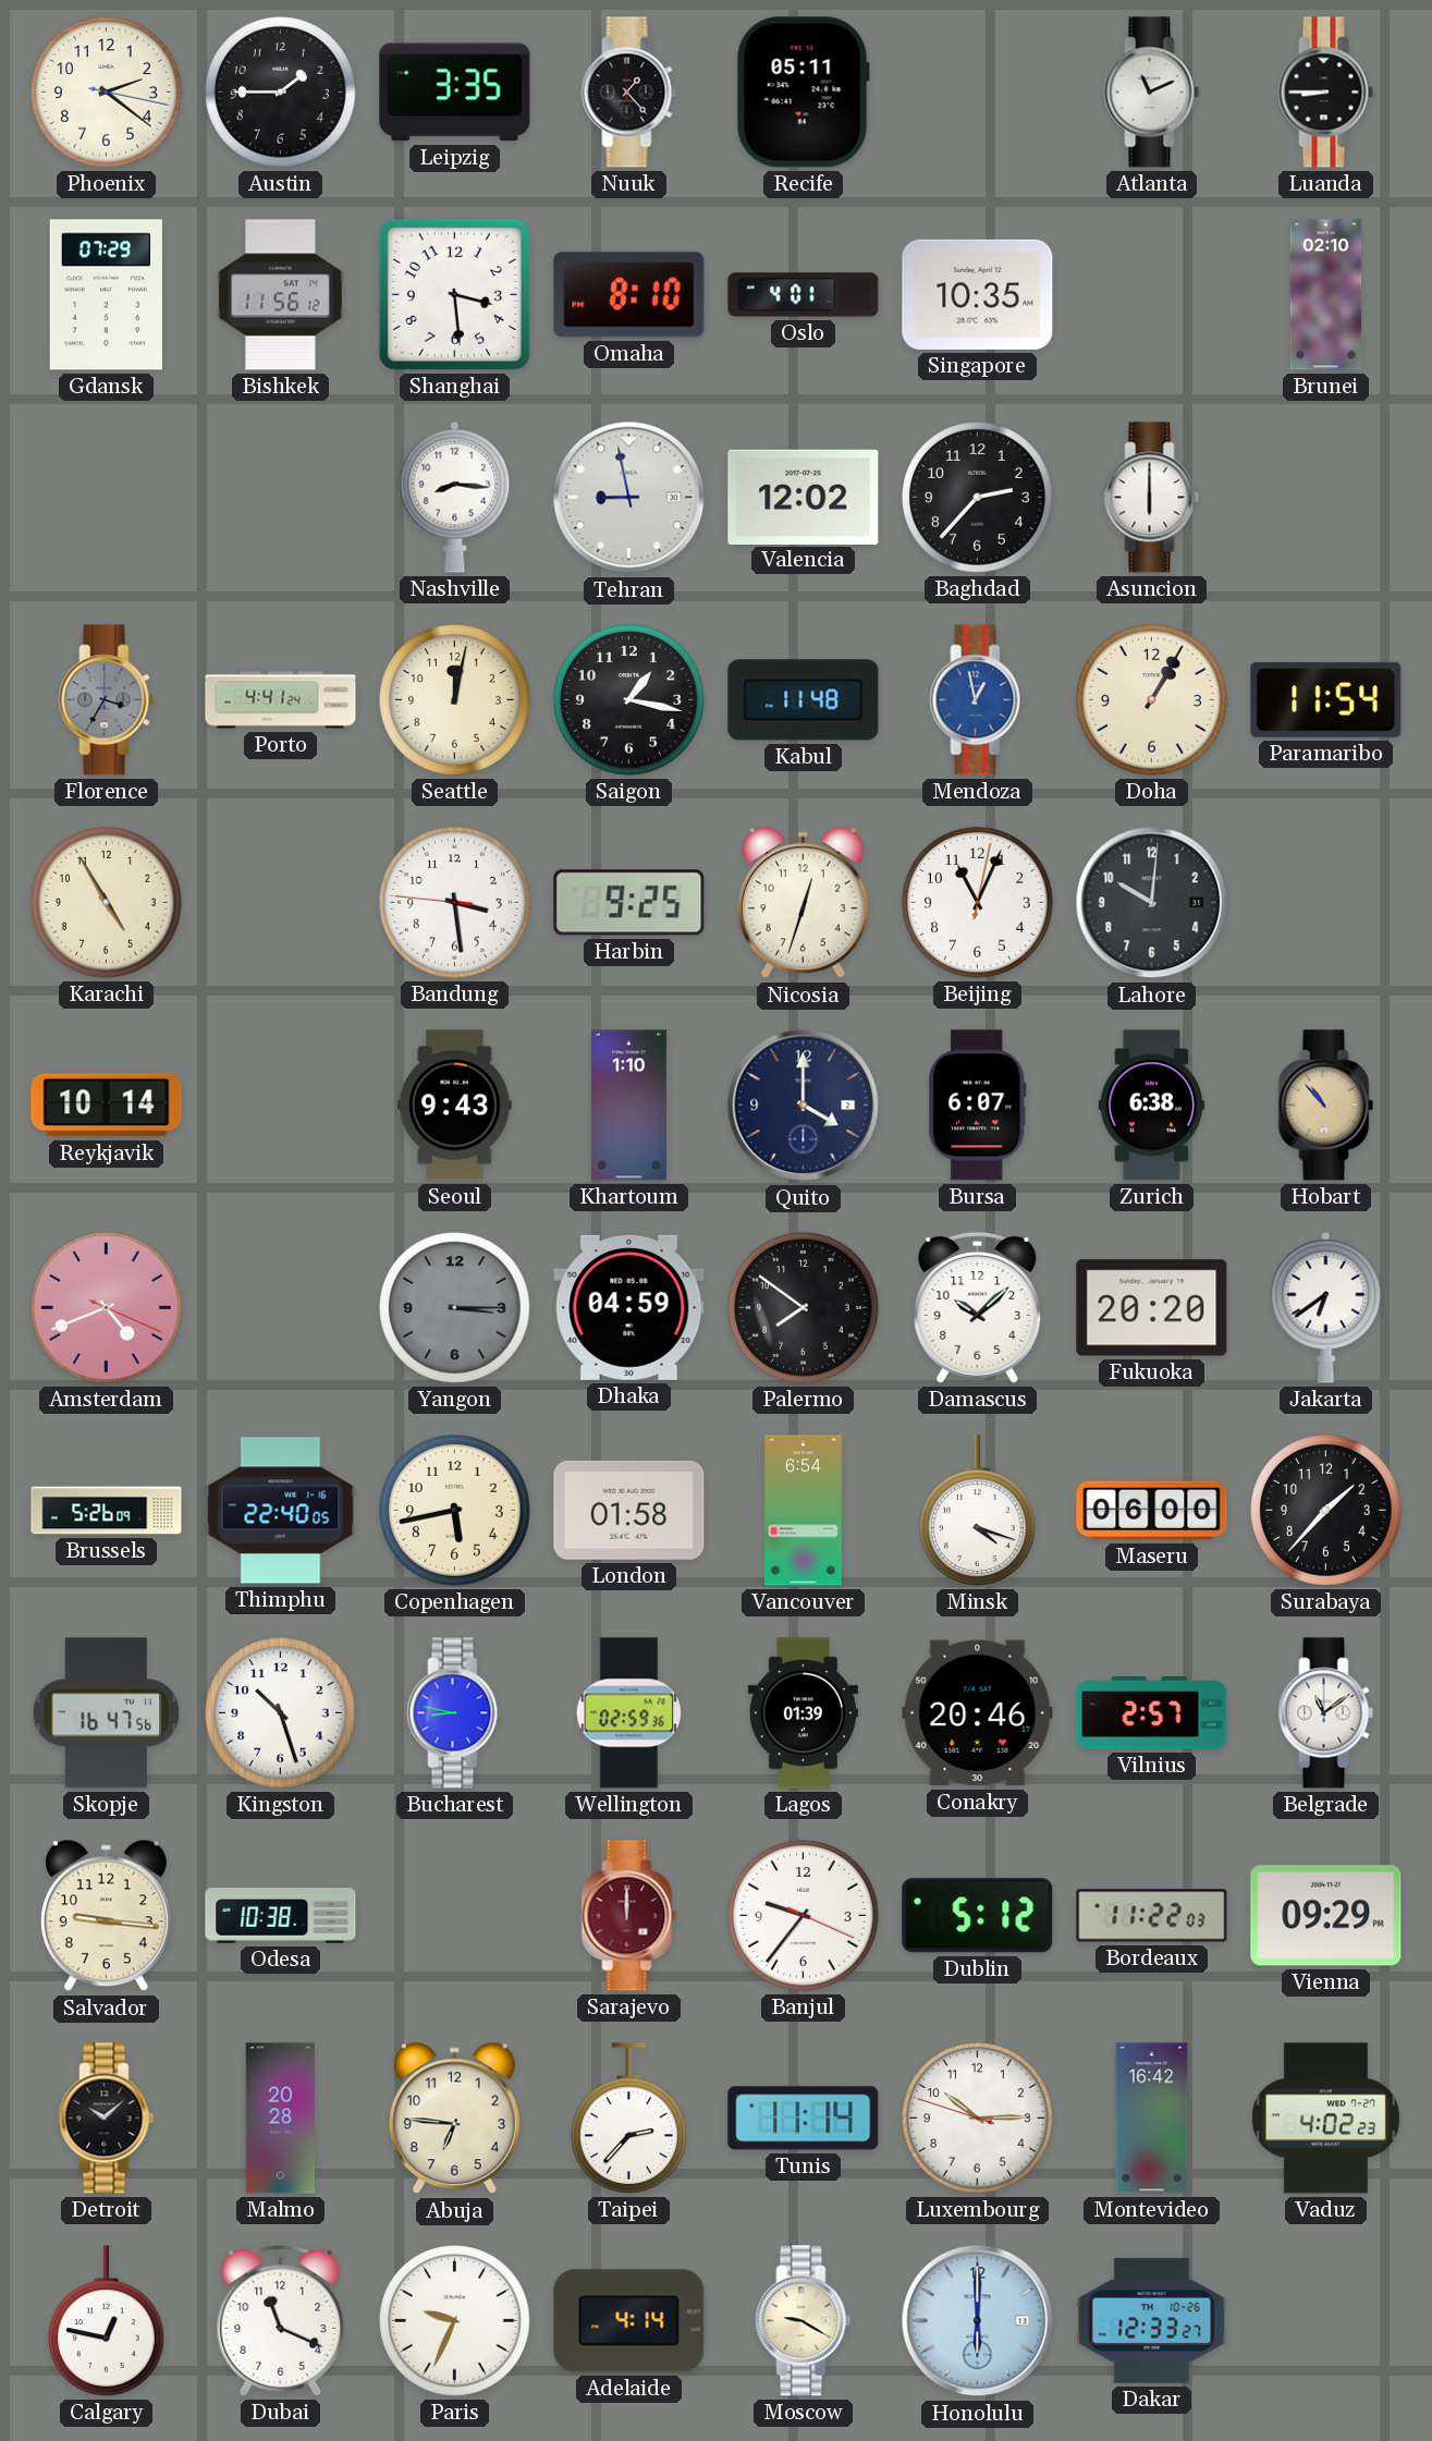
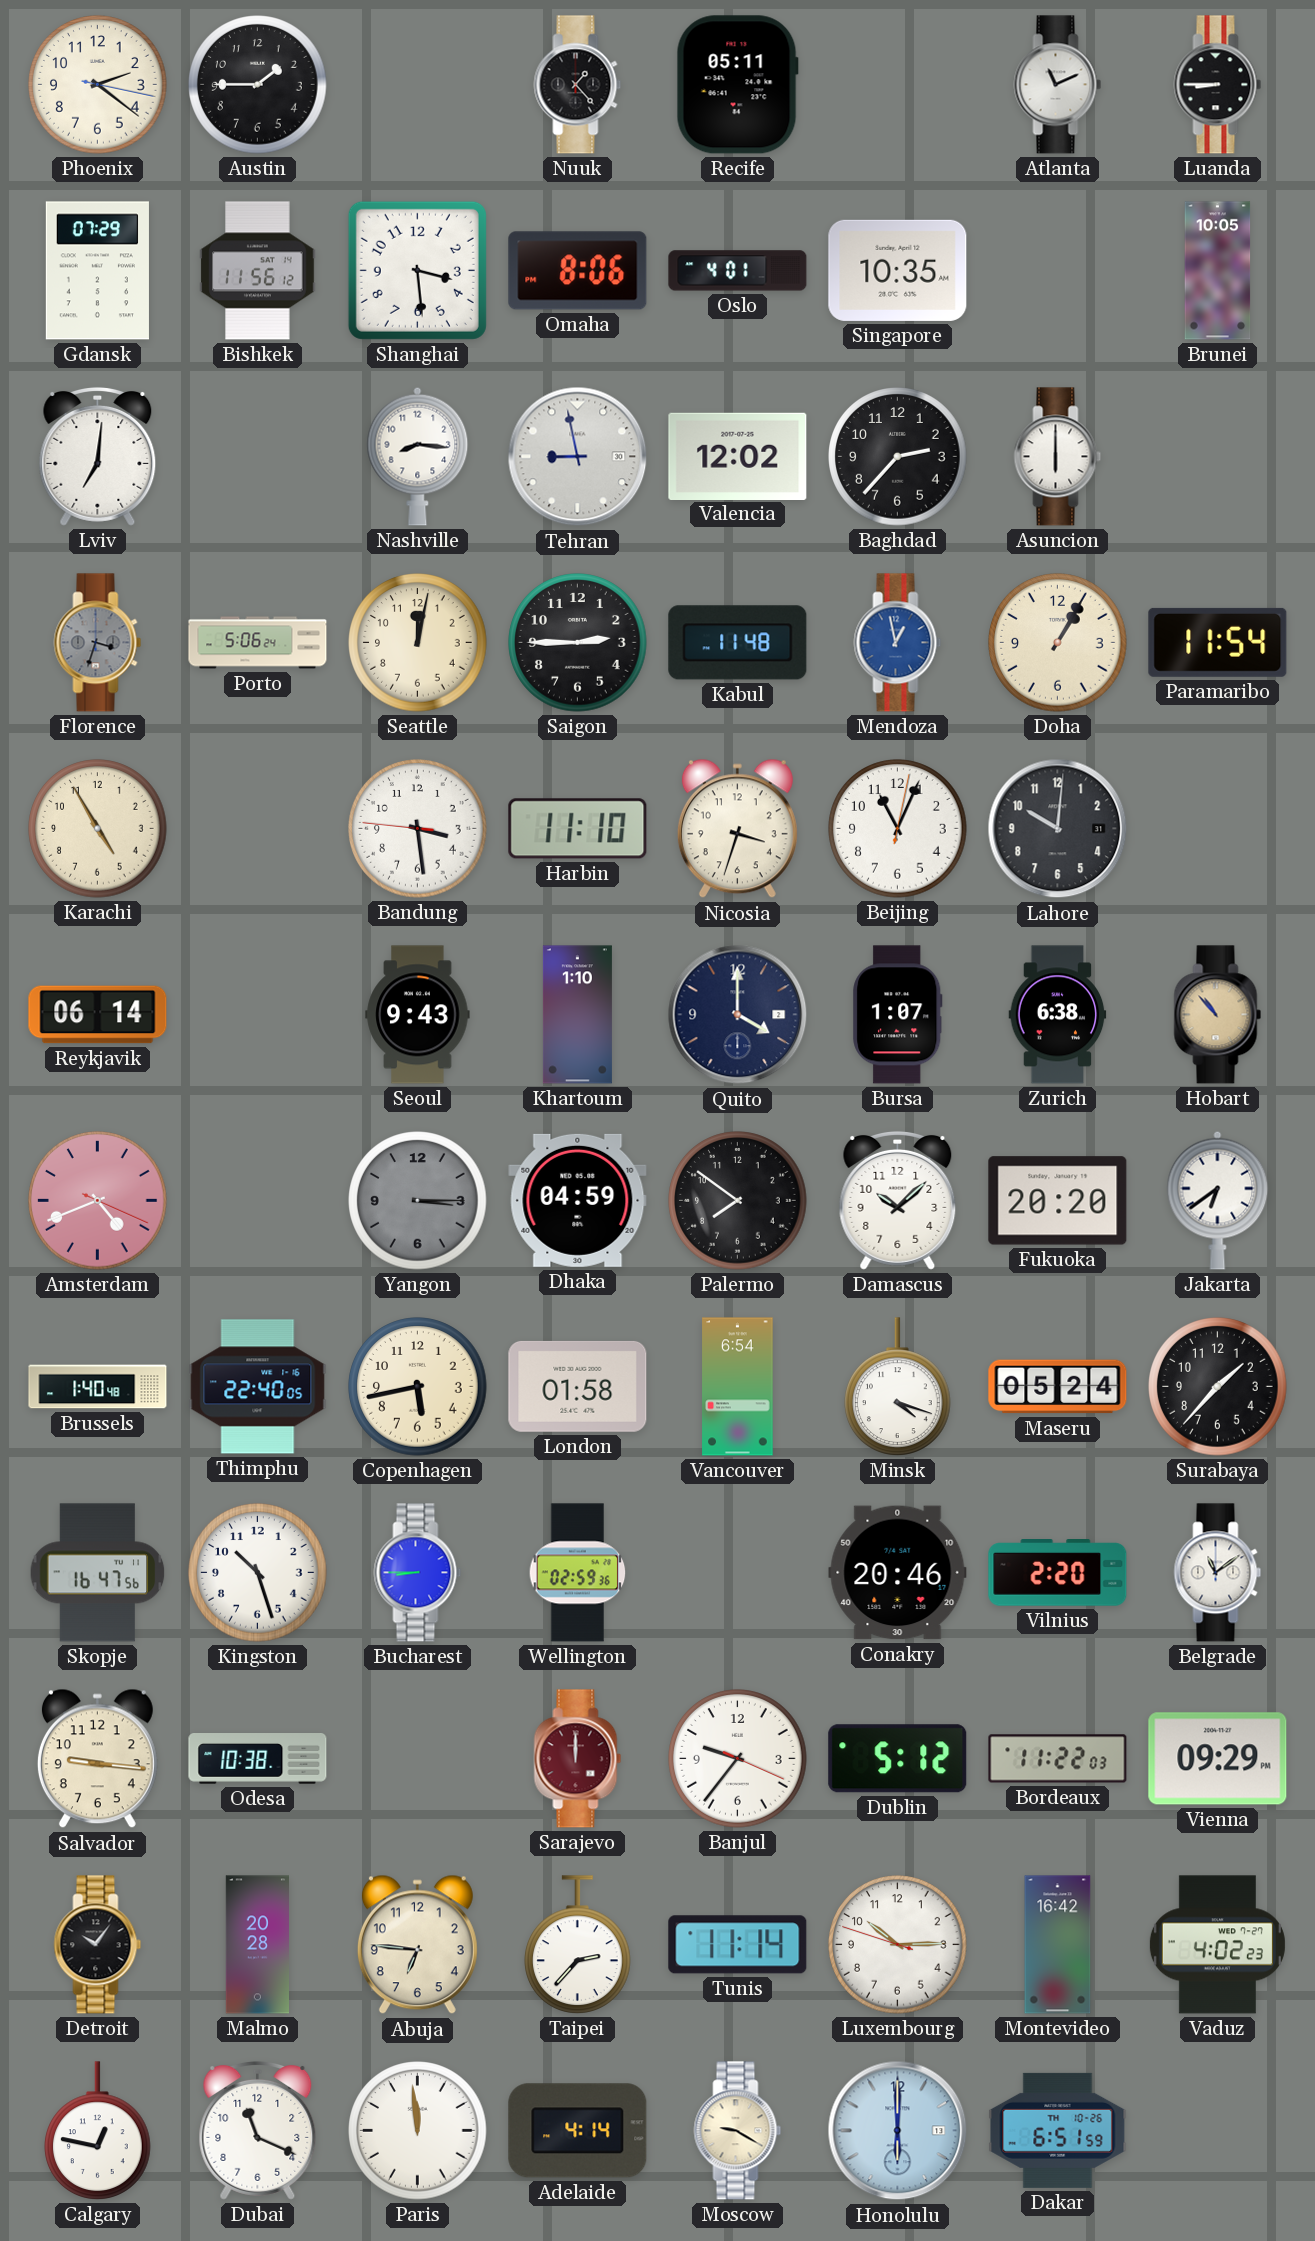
Leipzig: 3:35 -> none
Omaha: 8:10 -> 8:06
Brunei: 02:10 -> 10:05
Lviv: none -> 7:01
Florence: 3:35 -> 3:33
Porto: 4:41 -> 5:06
Saigon: 1:17 -> 2:45
Harbin: 9:25 -> 11:10
Nicosia: 12:33 -> 3:33
Reykjavik: 10:14 -> 06:14
Bursa: 6:07 -> 1:07
Brussels: 5:26 -> 1:40
Maseru: 06:00 -> 05:24
Bucharest: 8:47 -> 8:45
Lagos: 01:39 -> none
Vilnius: 2:57 -> 2:20
Detroit: 10:08 -> 10:06
Paris: 9:34 -> 11:59
Dakar: 12:33 -> 6:51
